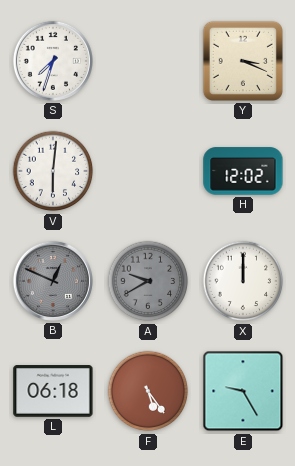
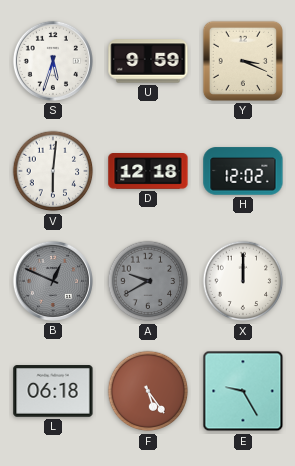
S: 7:33 -> 5:33
U: none -> 9:59
D: none -> 12:18
